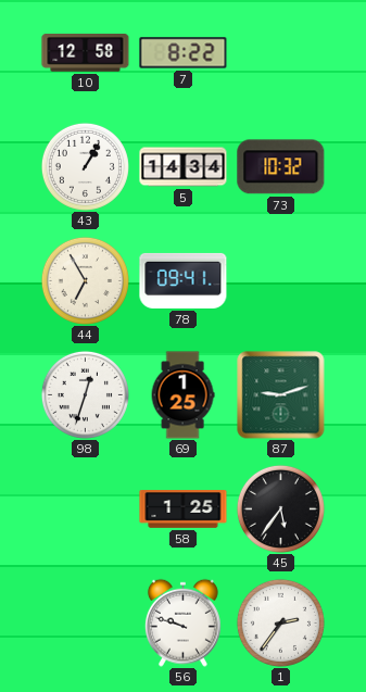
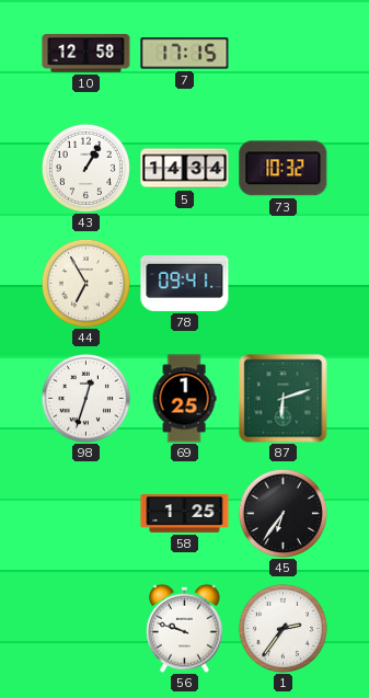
7: 8:22 -> 17:15
87: 9:12 -> 6:12
45: 5:36 -> 6:36
